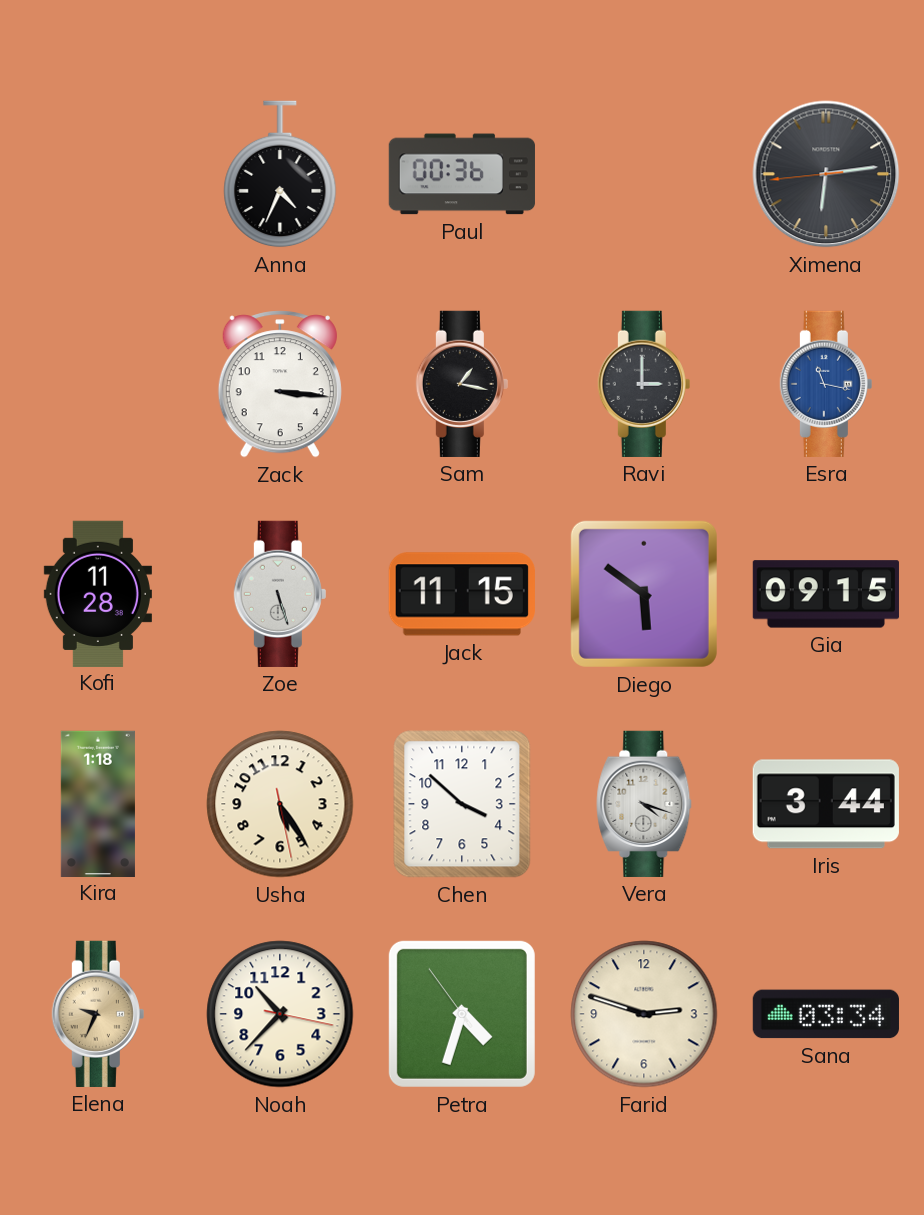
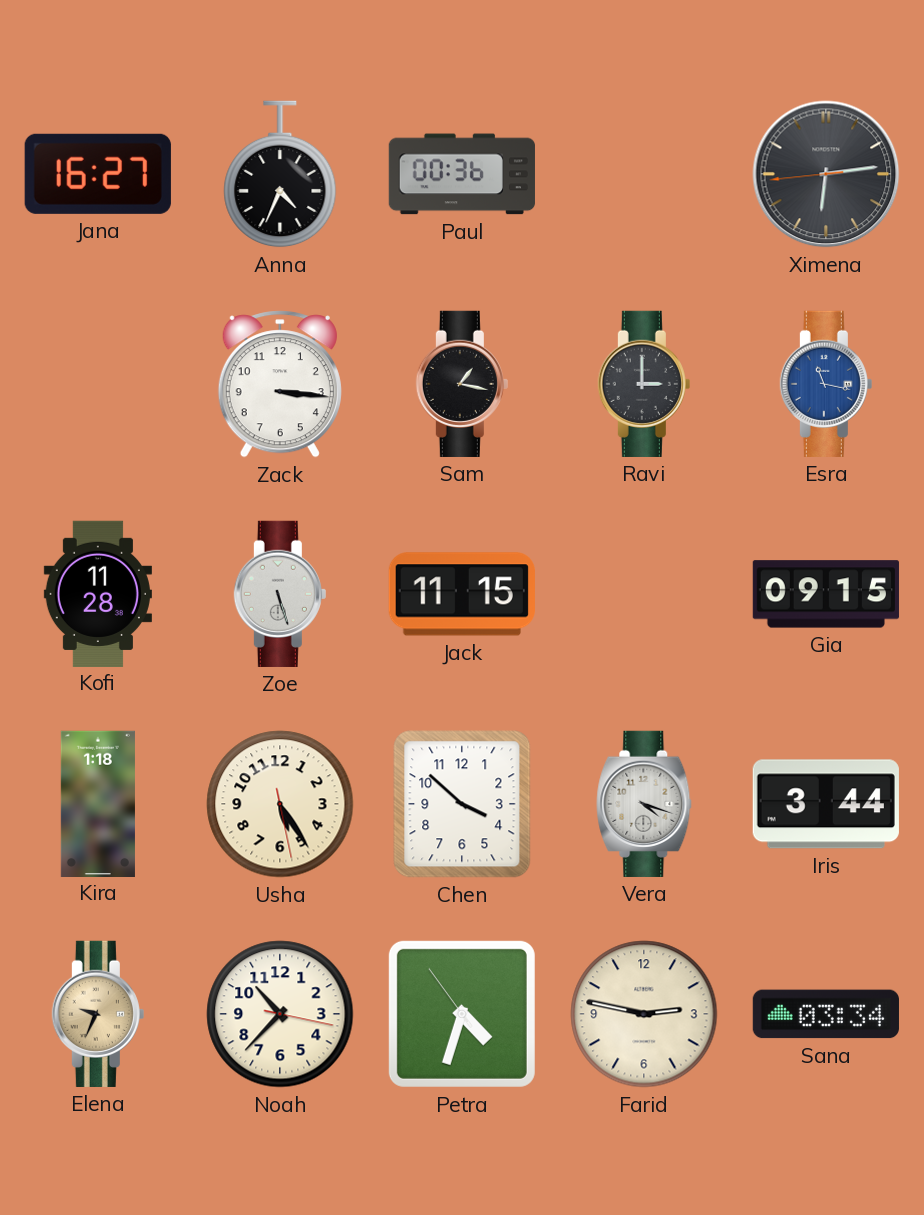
Jana: none -> 16:27
Diego: 5:51 -> none
Farid: 2:48 -> 2:47
